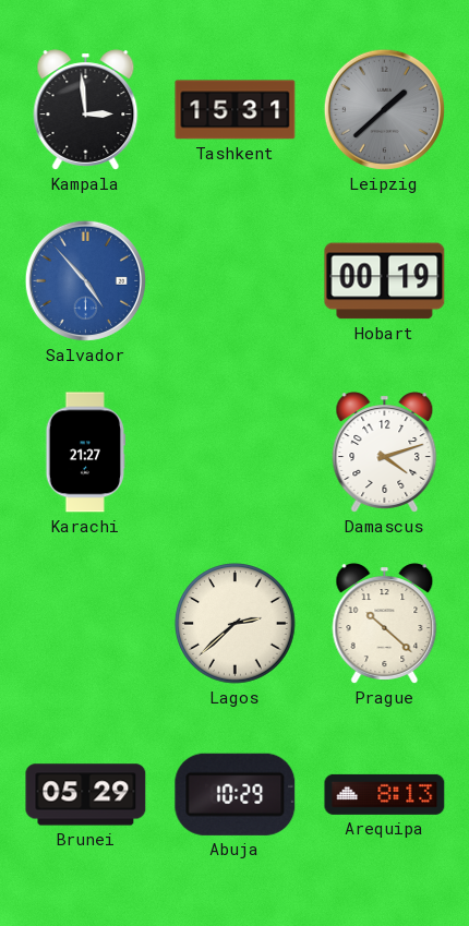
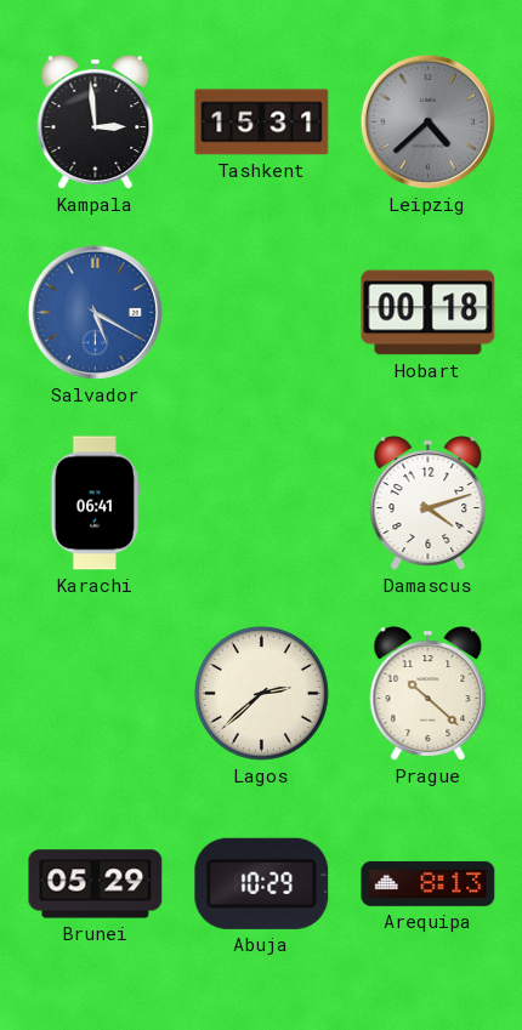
Leipzig: 1:38 -> 4:38
Salvador: 4:53 -> 5:20
Hobart: 00:19 -> 00:18
Karachi: 21:27 -> 06:41
